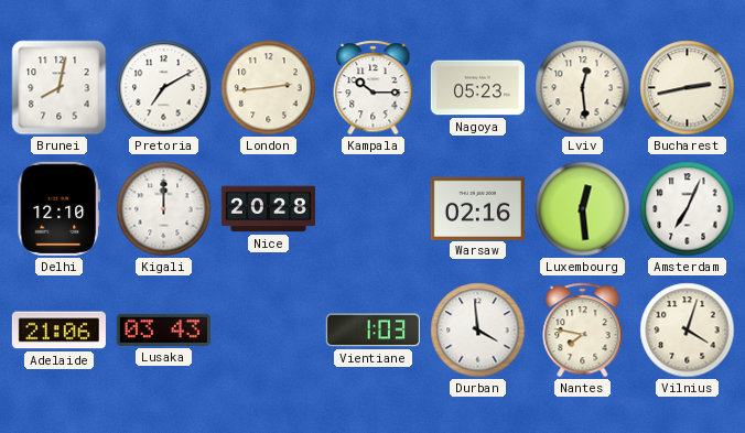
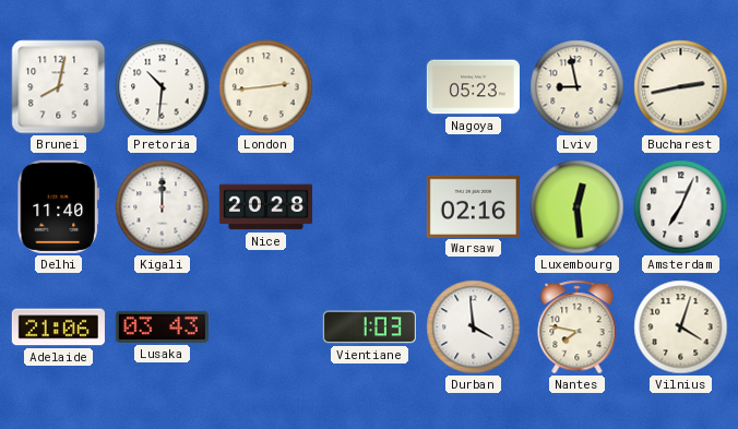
Pretoria: 7:10 -> 10:31
Kampala: 10:15 -> none
Lviv: 12:29 -> 8:58
Delhi: 12:10 -> 11:40
